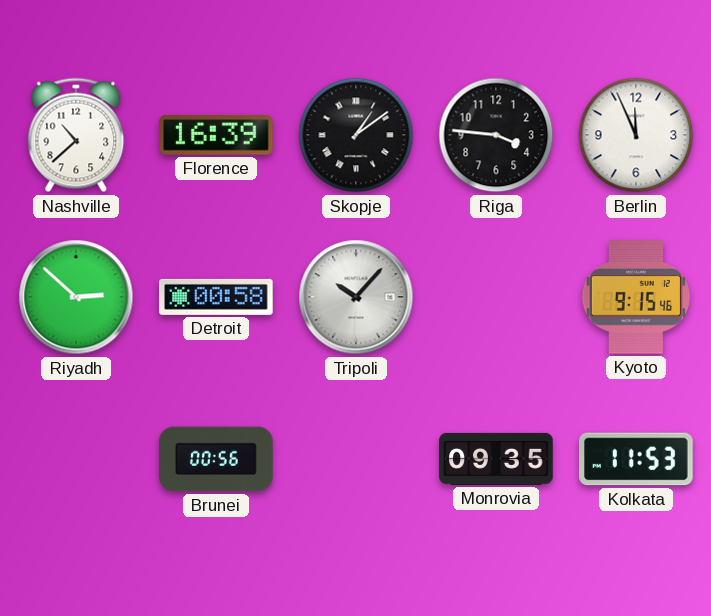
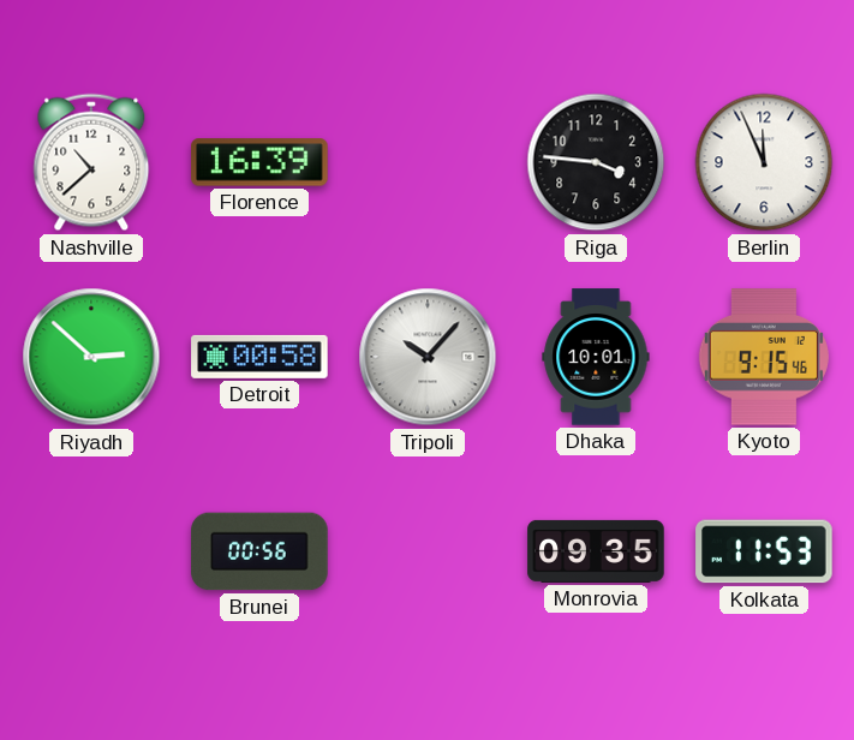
Skopje: 1:09 -> none
Dhaka: none -> 10:01
